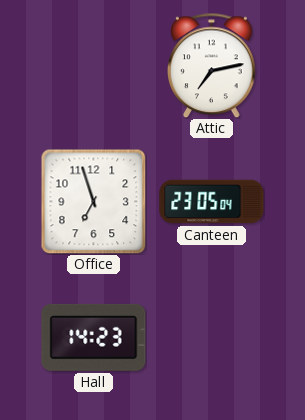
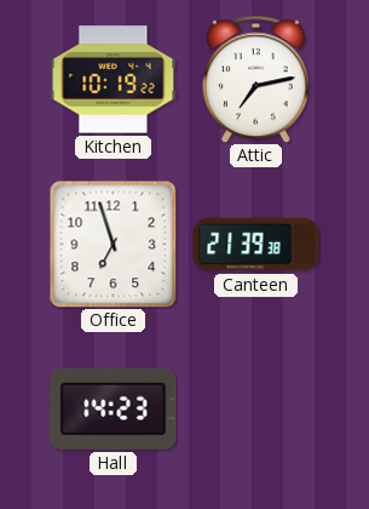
Kitchen: none -> 10:19
Canteen: 23:05 -> 21:39
